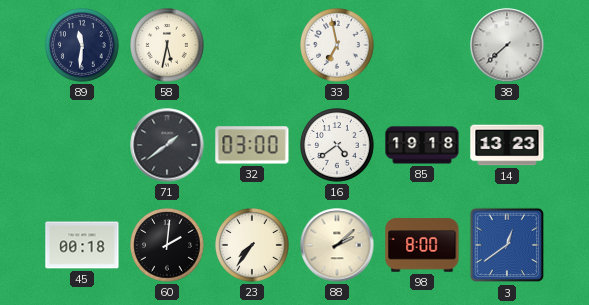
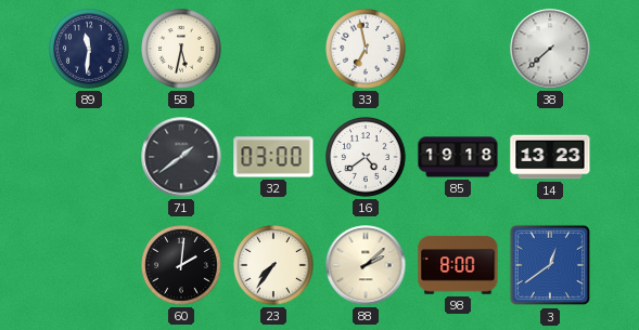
45: 00:18 -> none
